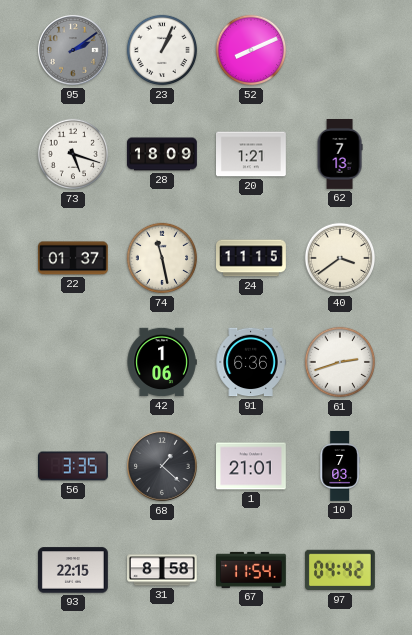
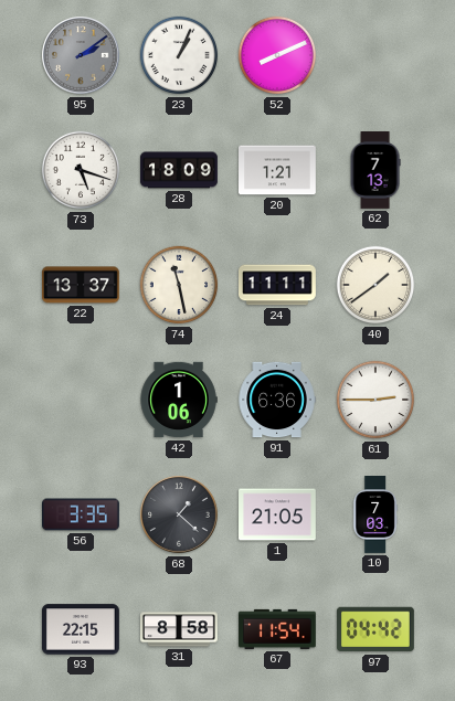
22: 01:37 -> 13:37
24: 11:15 -> 11:11
40: 3:39 -> 1:39
61: 2:42 -> 2:45
1: 21:01 -> 21:05
